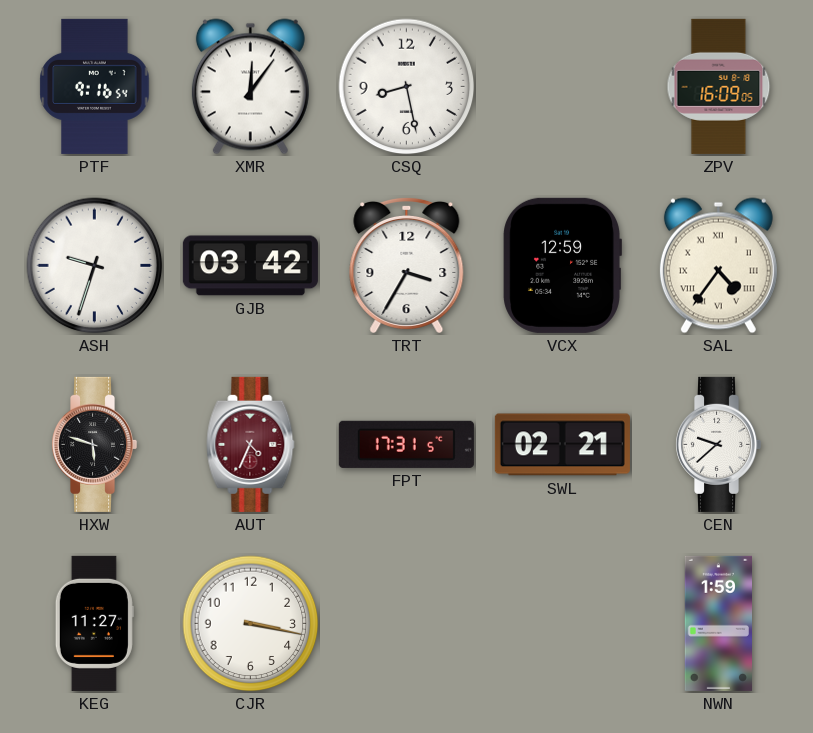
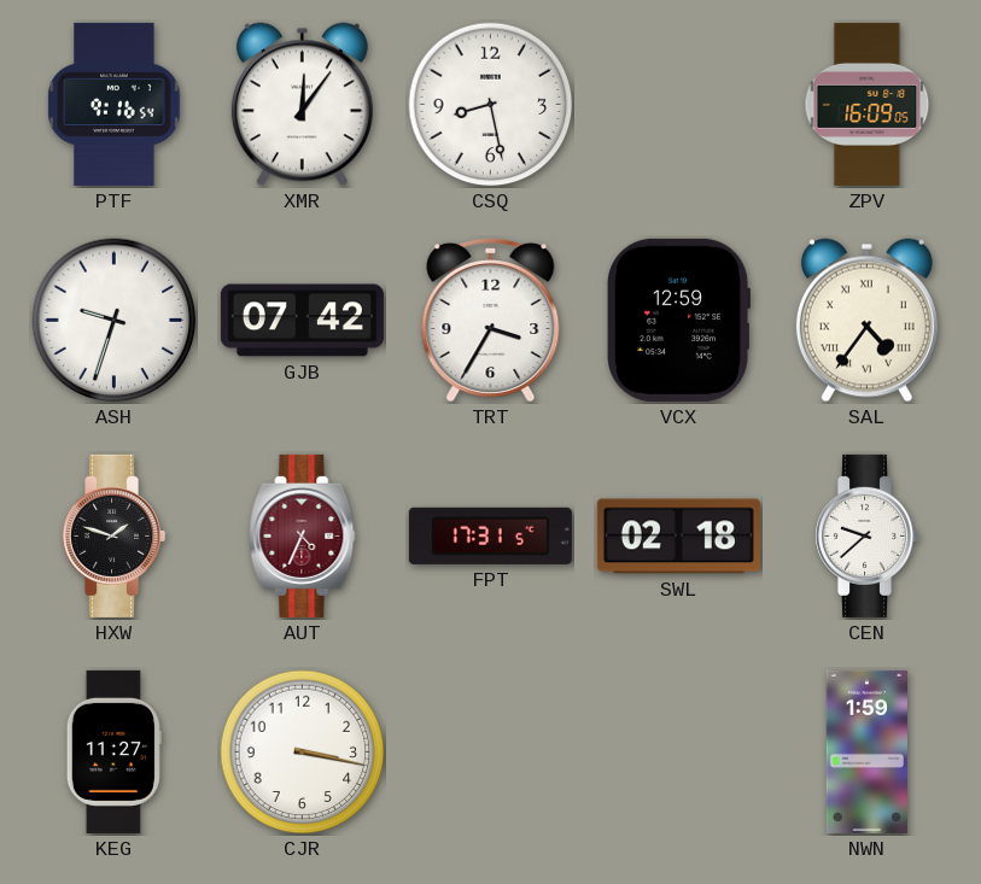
GJB: 03:42 -> 07:42
HXW: 5:48 -> 1:48
SWL: 02:21 -> 02:18
